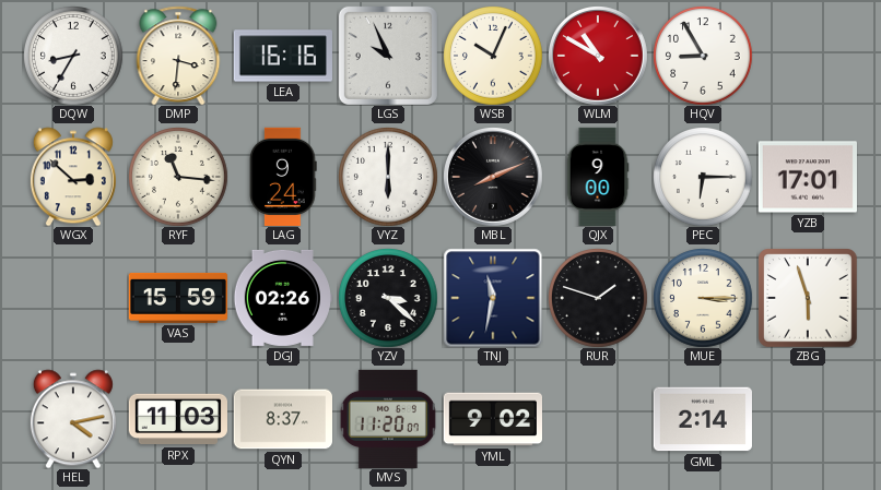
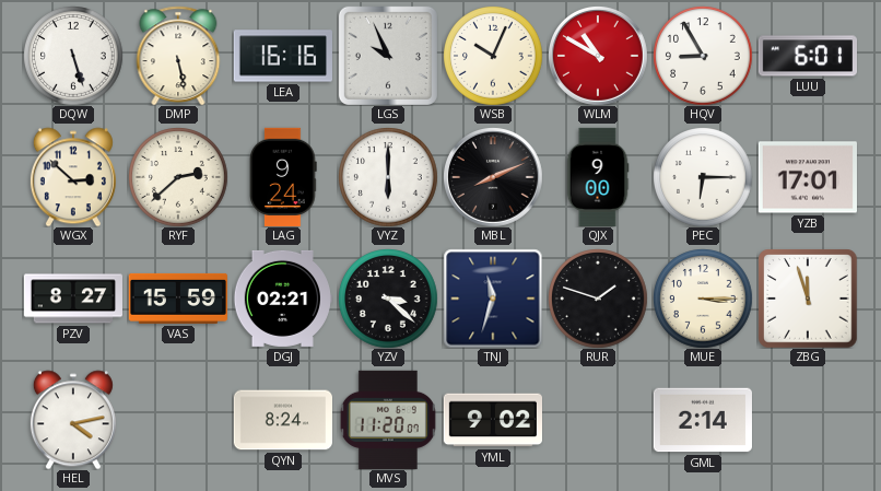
DQW: 8:35 -> 5:27
DMP: 3:31 -> 5:28
LUU: none -> 6:01
RYF: 11:16 -> 2:38
PZV: none -> 8:27
DGJ: 02:26 -> 02:21
TNJ: 11:32 -> 11:33
ZBG: 5:57 -> 11:57
RPX: 11:03 -> none
QYN: 8:37 -> 8:24
